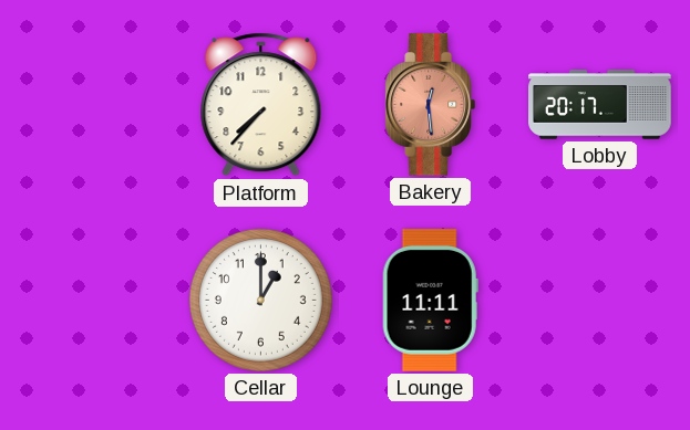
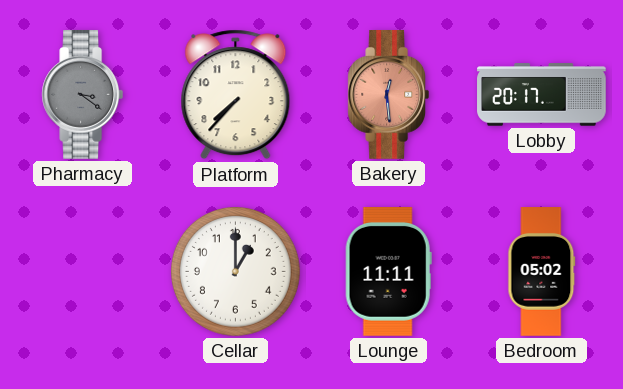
Pharmacy: none -> 3:21
Bedroom: none -> 05:02
